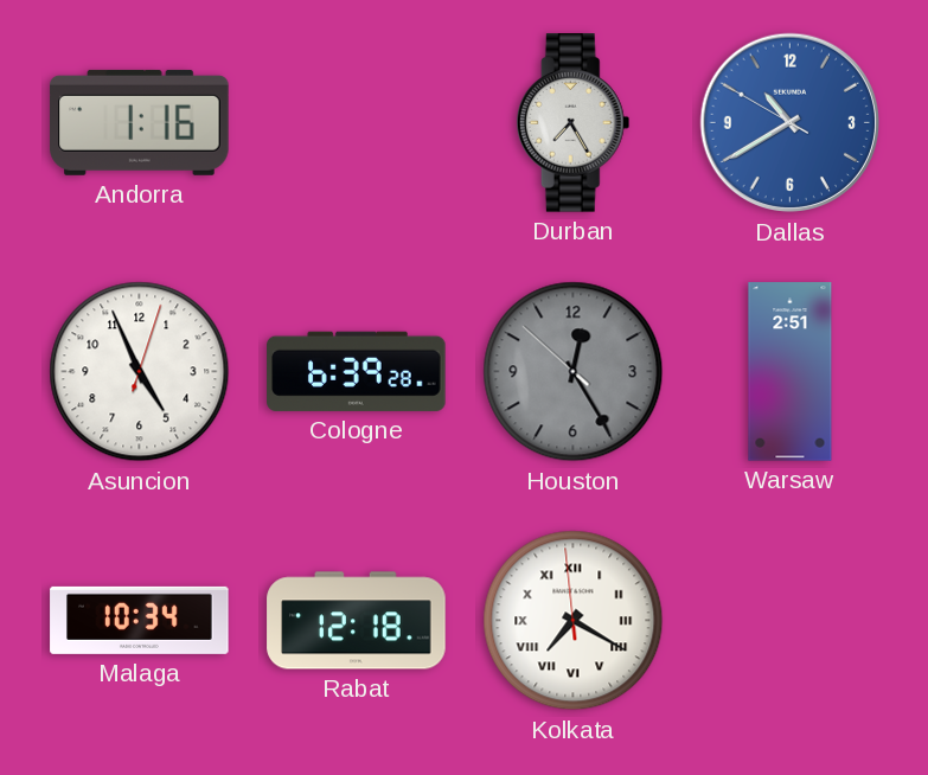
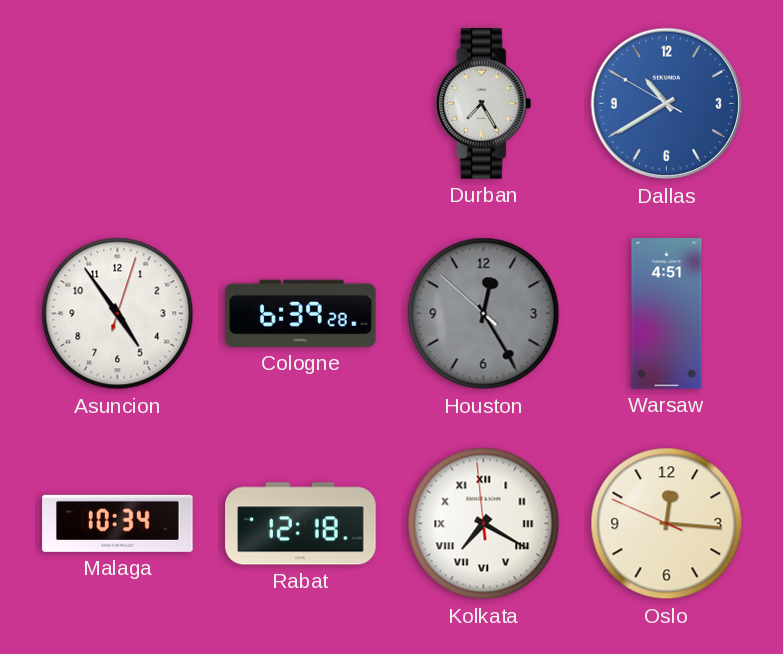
Andorra: 1:16 -> none
Asuncion: 4:56 -> 4:54
Warsaw: 2:51 -> 4:51
Oslo: none -> 12:15
